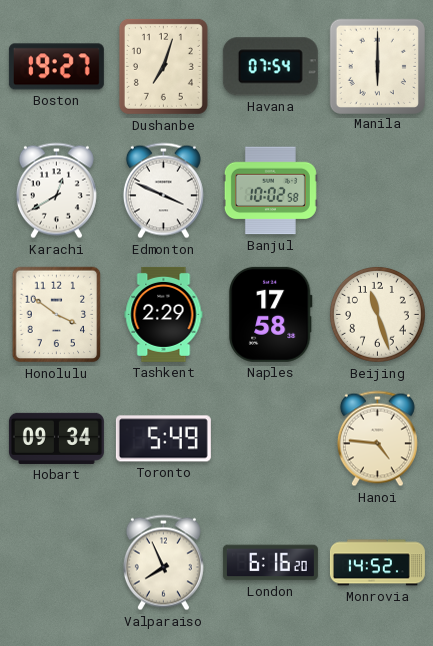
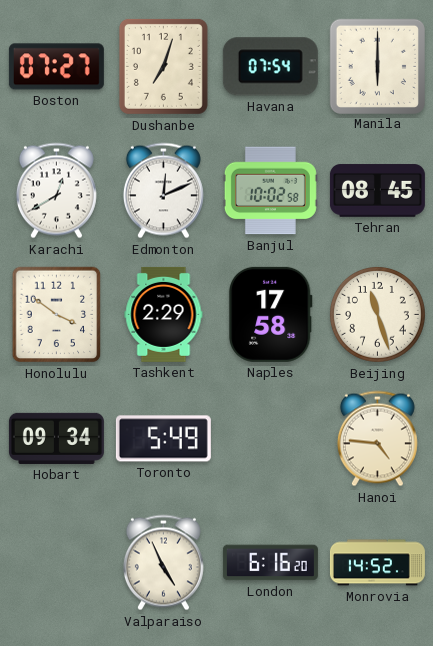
Boston: 19:27 -> 07:27
Edmonton: 3:49 -> 12:11
Tehran: none -> 08:45
Valparaiso: 7:56 -> 4:56
